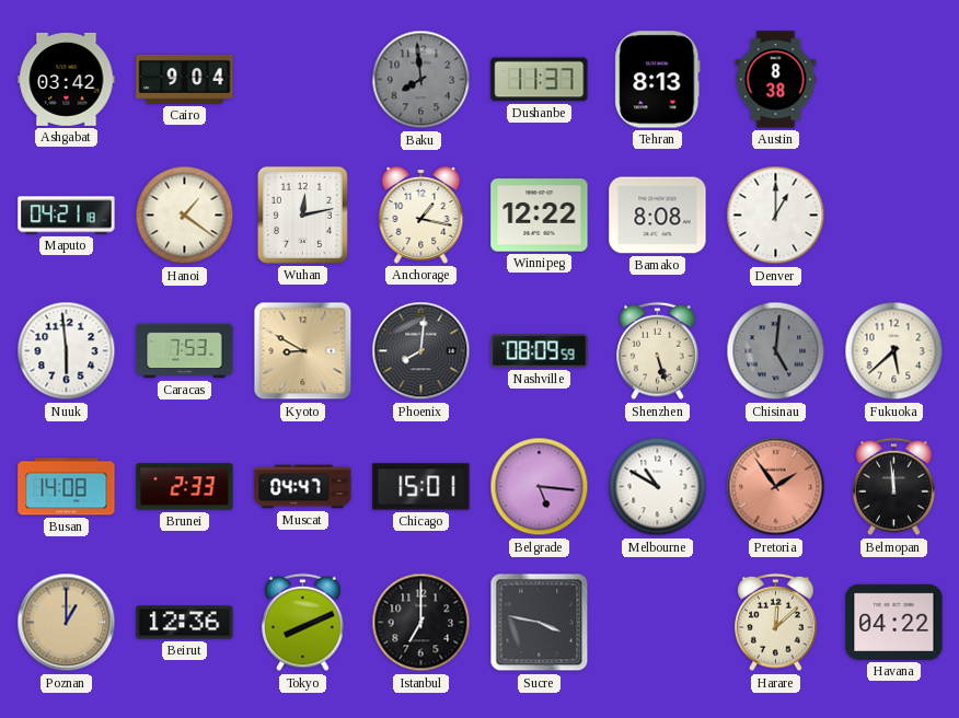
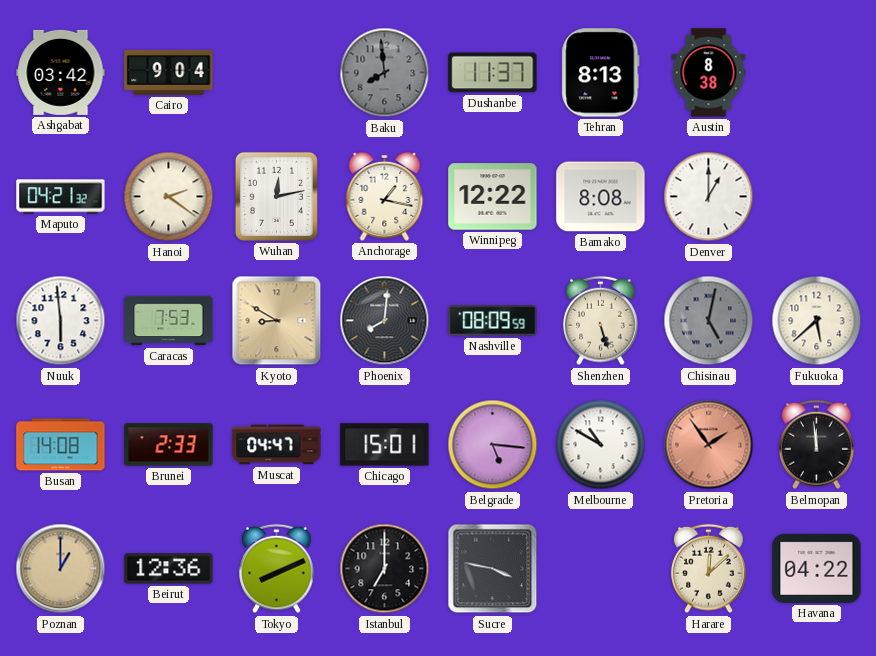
Maputo: 04:21:18 -> 04:21:32
Hanoi: 1:21 -> 2:21
Chisinau: 5:01 -> 5:02
